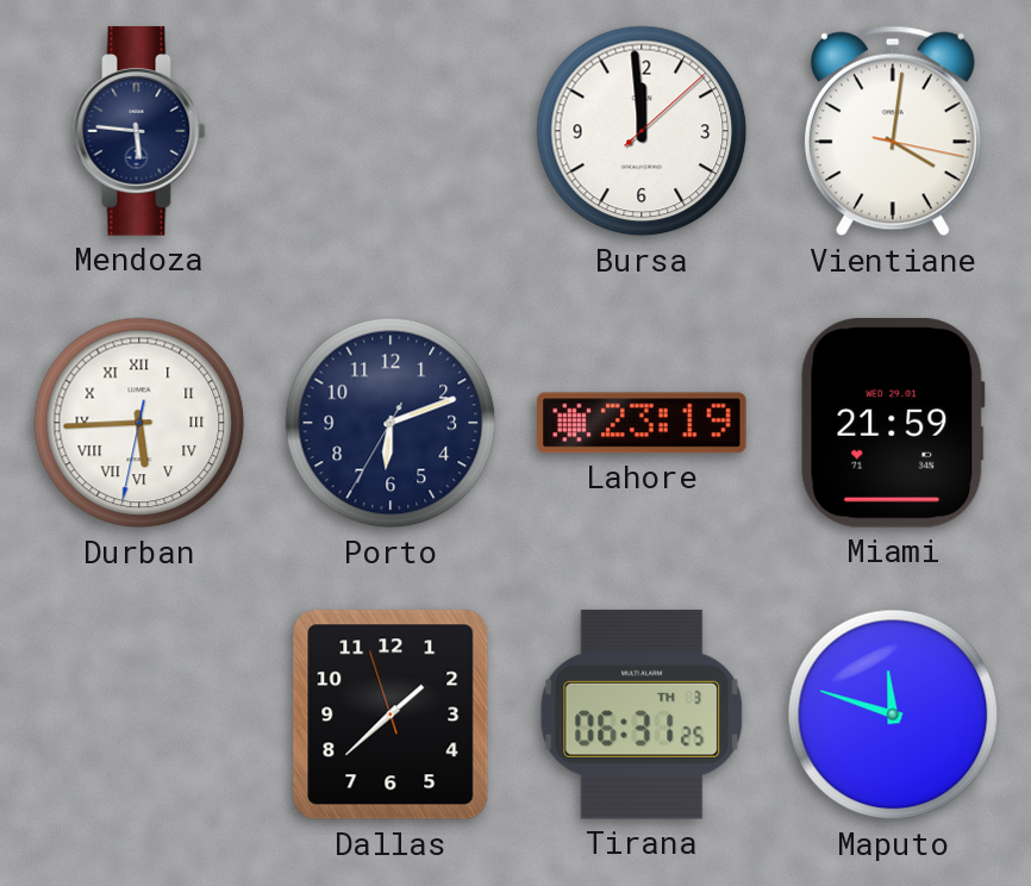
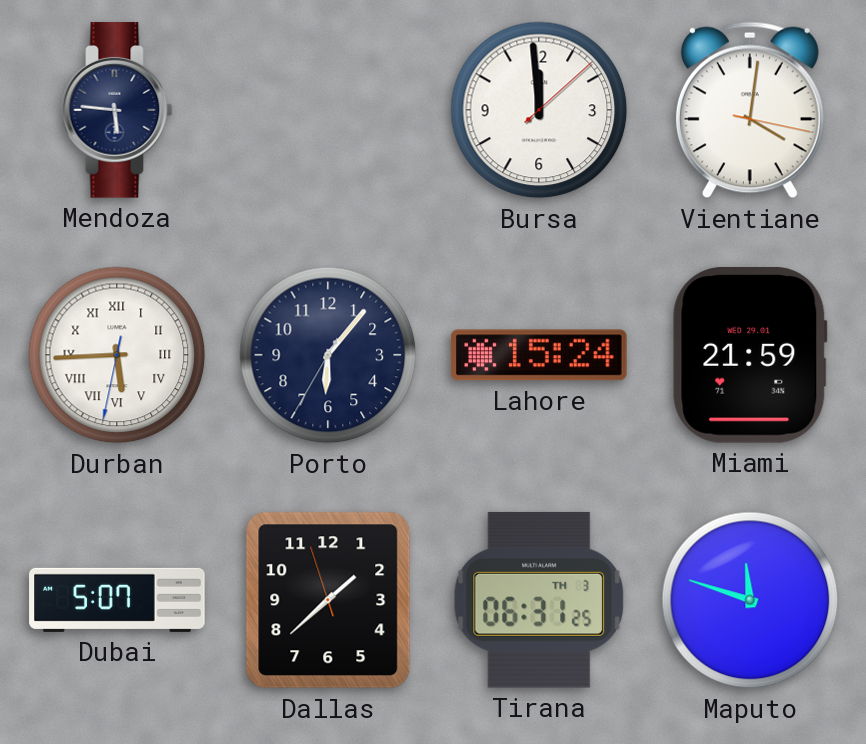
Porto: 6:11 -> 6:06
Lahore: 23:19 -> 15:24
Dubai: none -> 5:07
